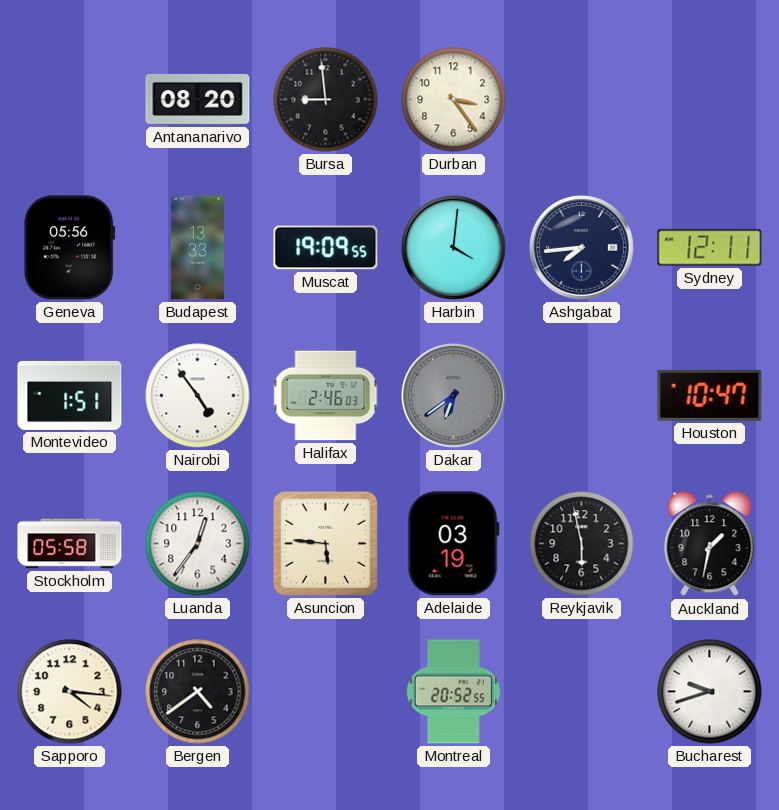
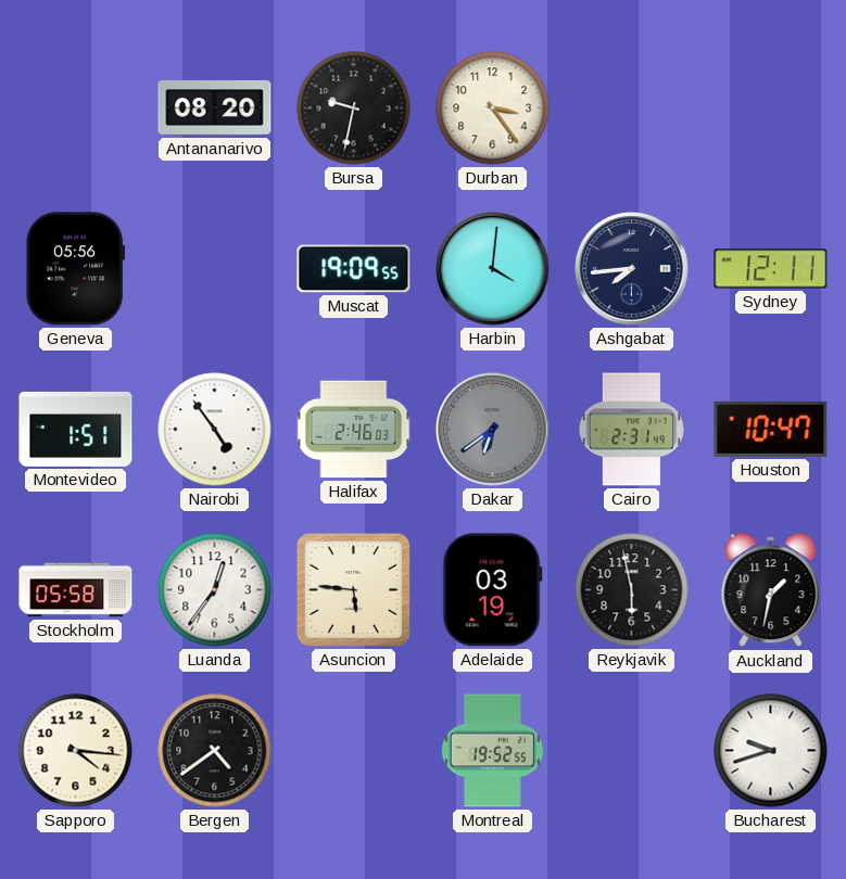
Bursa: 8:59 -> 9:32
Budapest: 13:33 -> none
Cairo: none -> 2:31
Montreal: 20:52 -> 19:52
